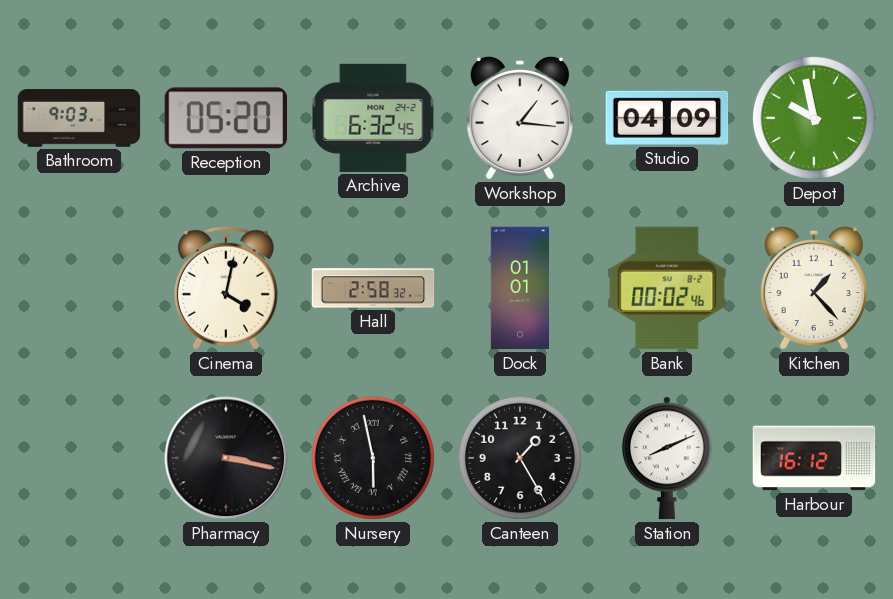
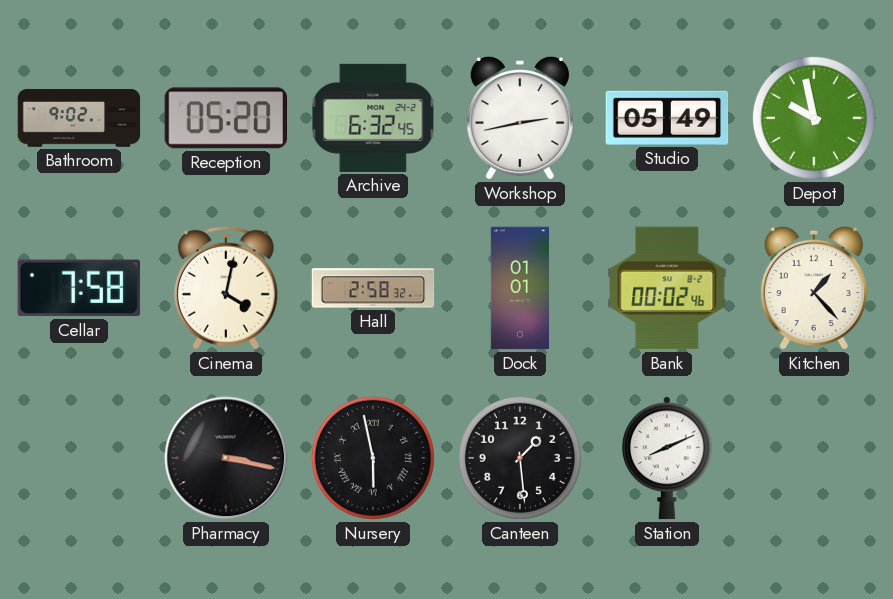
Bathroom: 9:03 -> 9:02
Workshop: 1:16 -> 2:43
Studio: 04:09 -> 05:49
Cellar: none -> 7:58
Canteen: 1:25 -> 1:29
Harbour: 16:12 -> none
